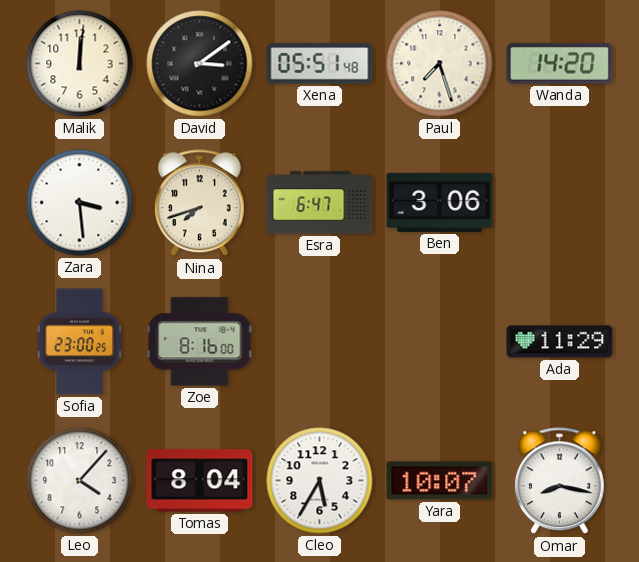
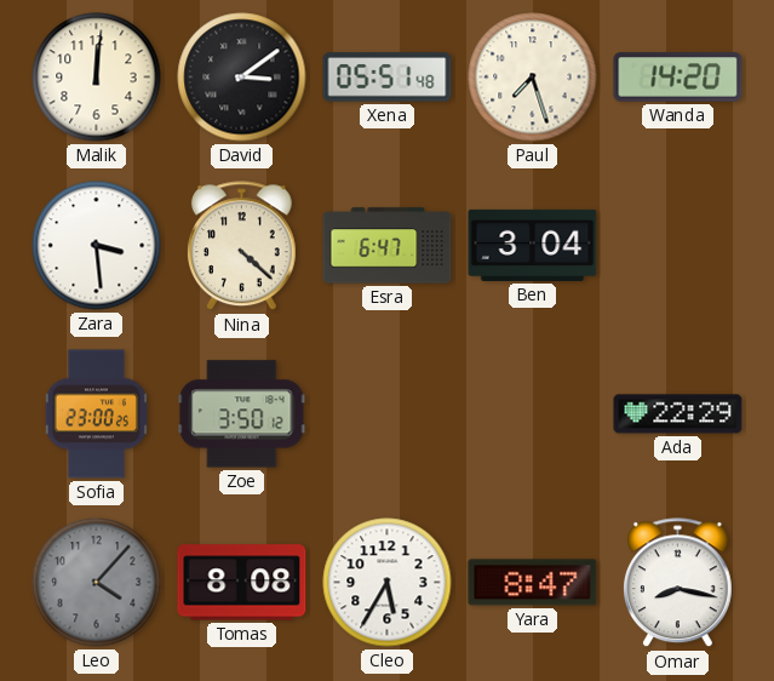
Nina: 7:42 -> 4:22
Ben: 3:06 -> 3:04
Zoe: 8:16 -> 3:50
Ada: 11:29 -> 22:29
Leo dial: white -> grey
Tomas: 8:04 -> 8:08
Yara: 10:07 -> 8:47
